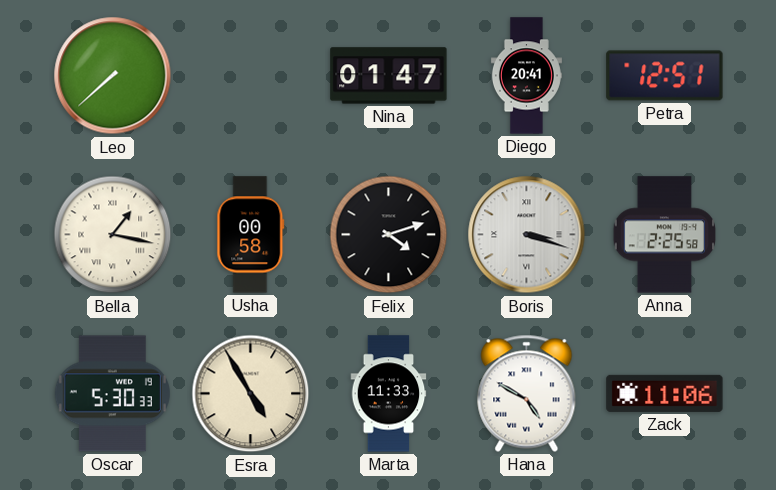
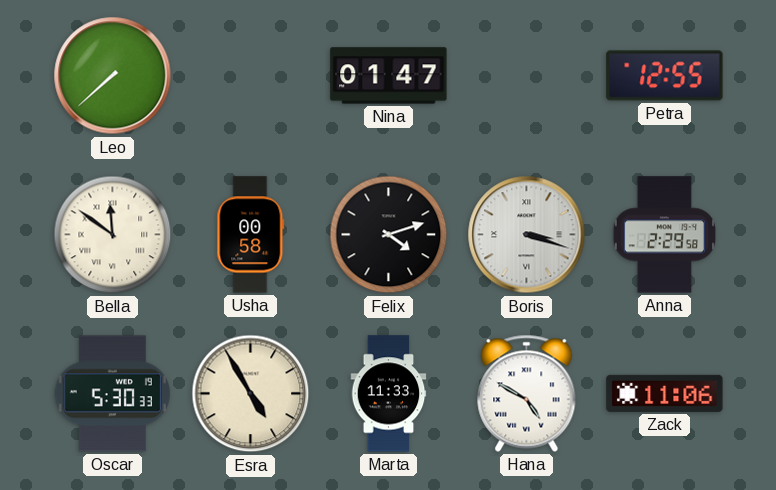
Diego: 20:41 -> none
Petra: 12:51 -> 12:55
Bella: 1:17 -> 11:51
Anna: 2:25 -> 2:29
